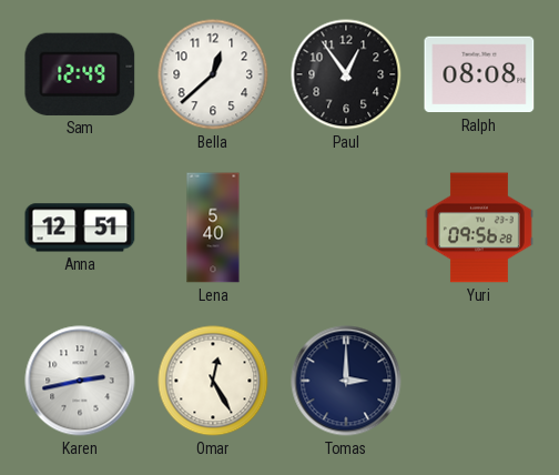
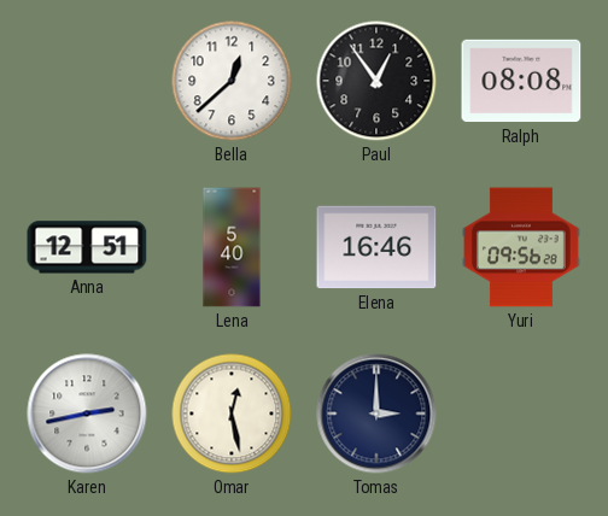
Sam: 12:49 -> none
Elena: none -> 16:46
Omar: 12:25 -> 12:28
